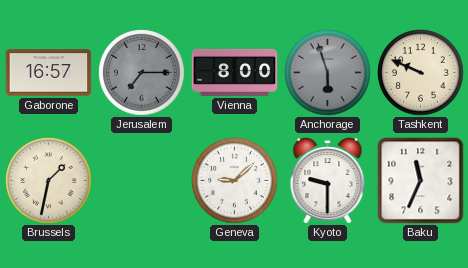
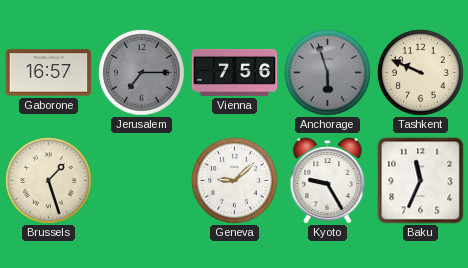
Vienna: 8:00 -> 7:56
Brussels: 1:32 -> 1:27
Kyoto: 9:30 -> 9:25
